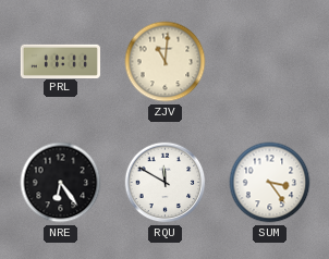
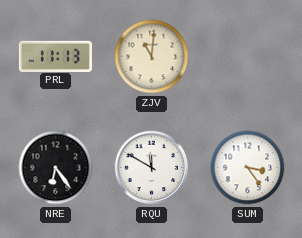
PRL: 11:11 -> 11:13
